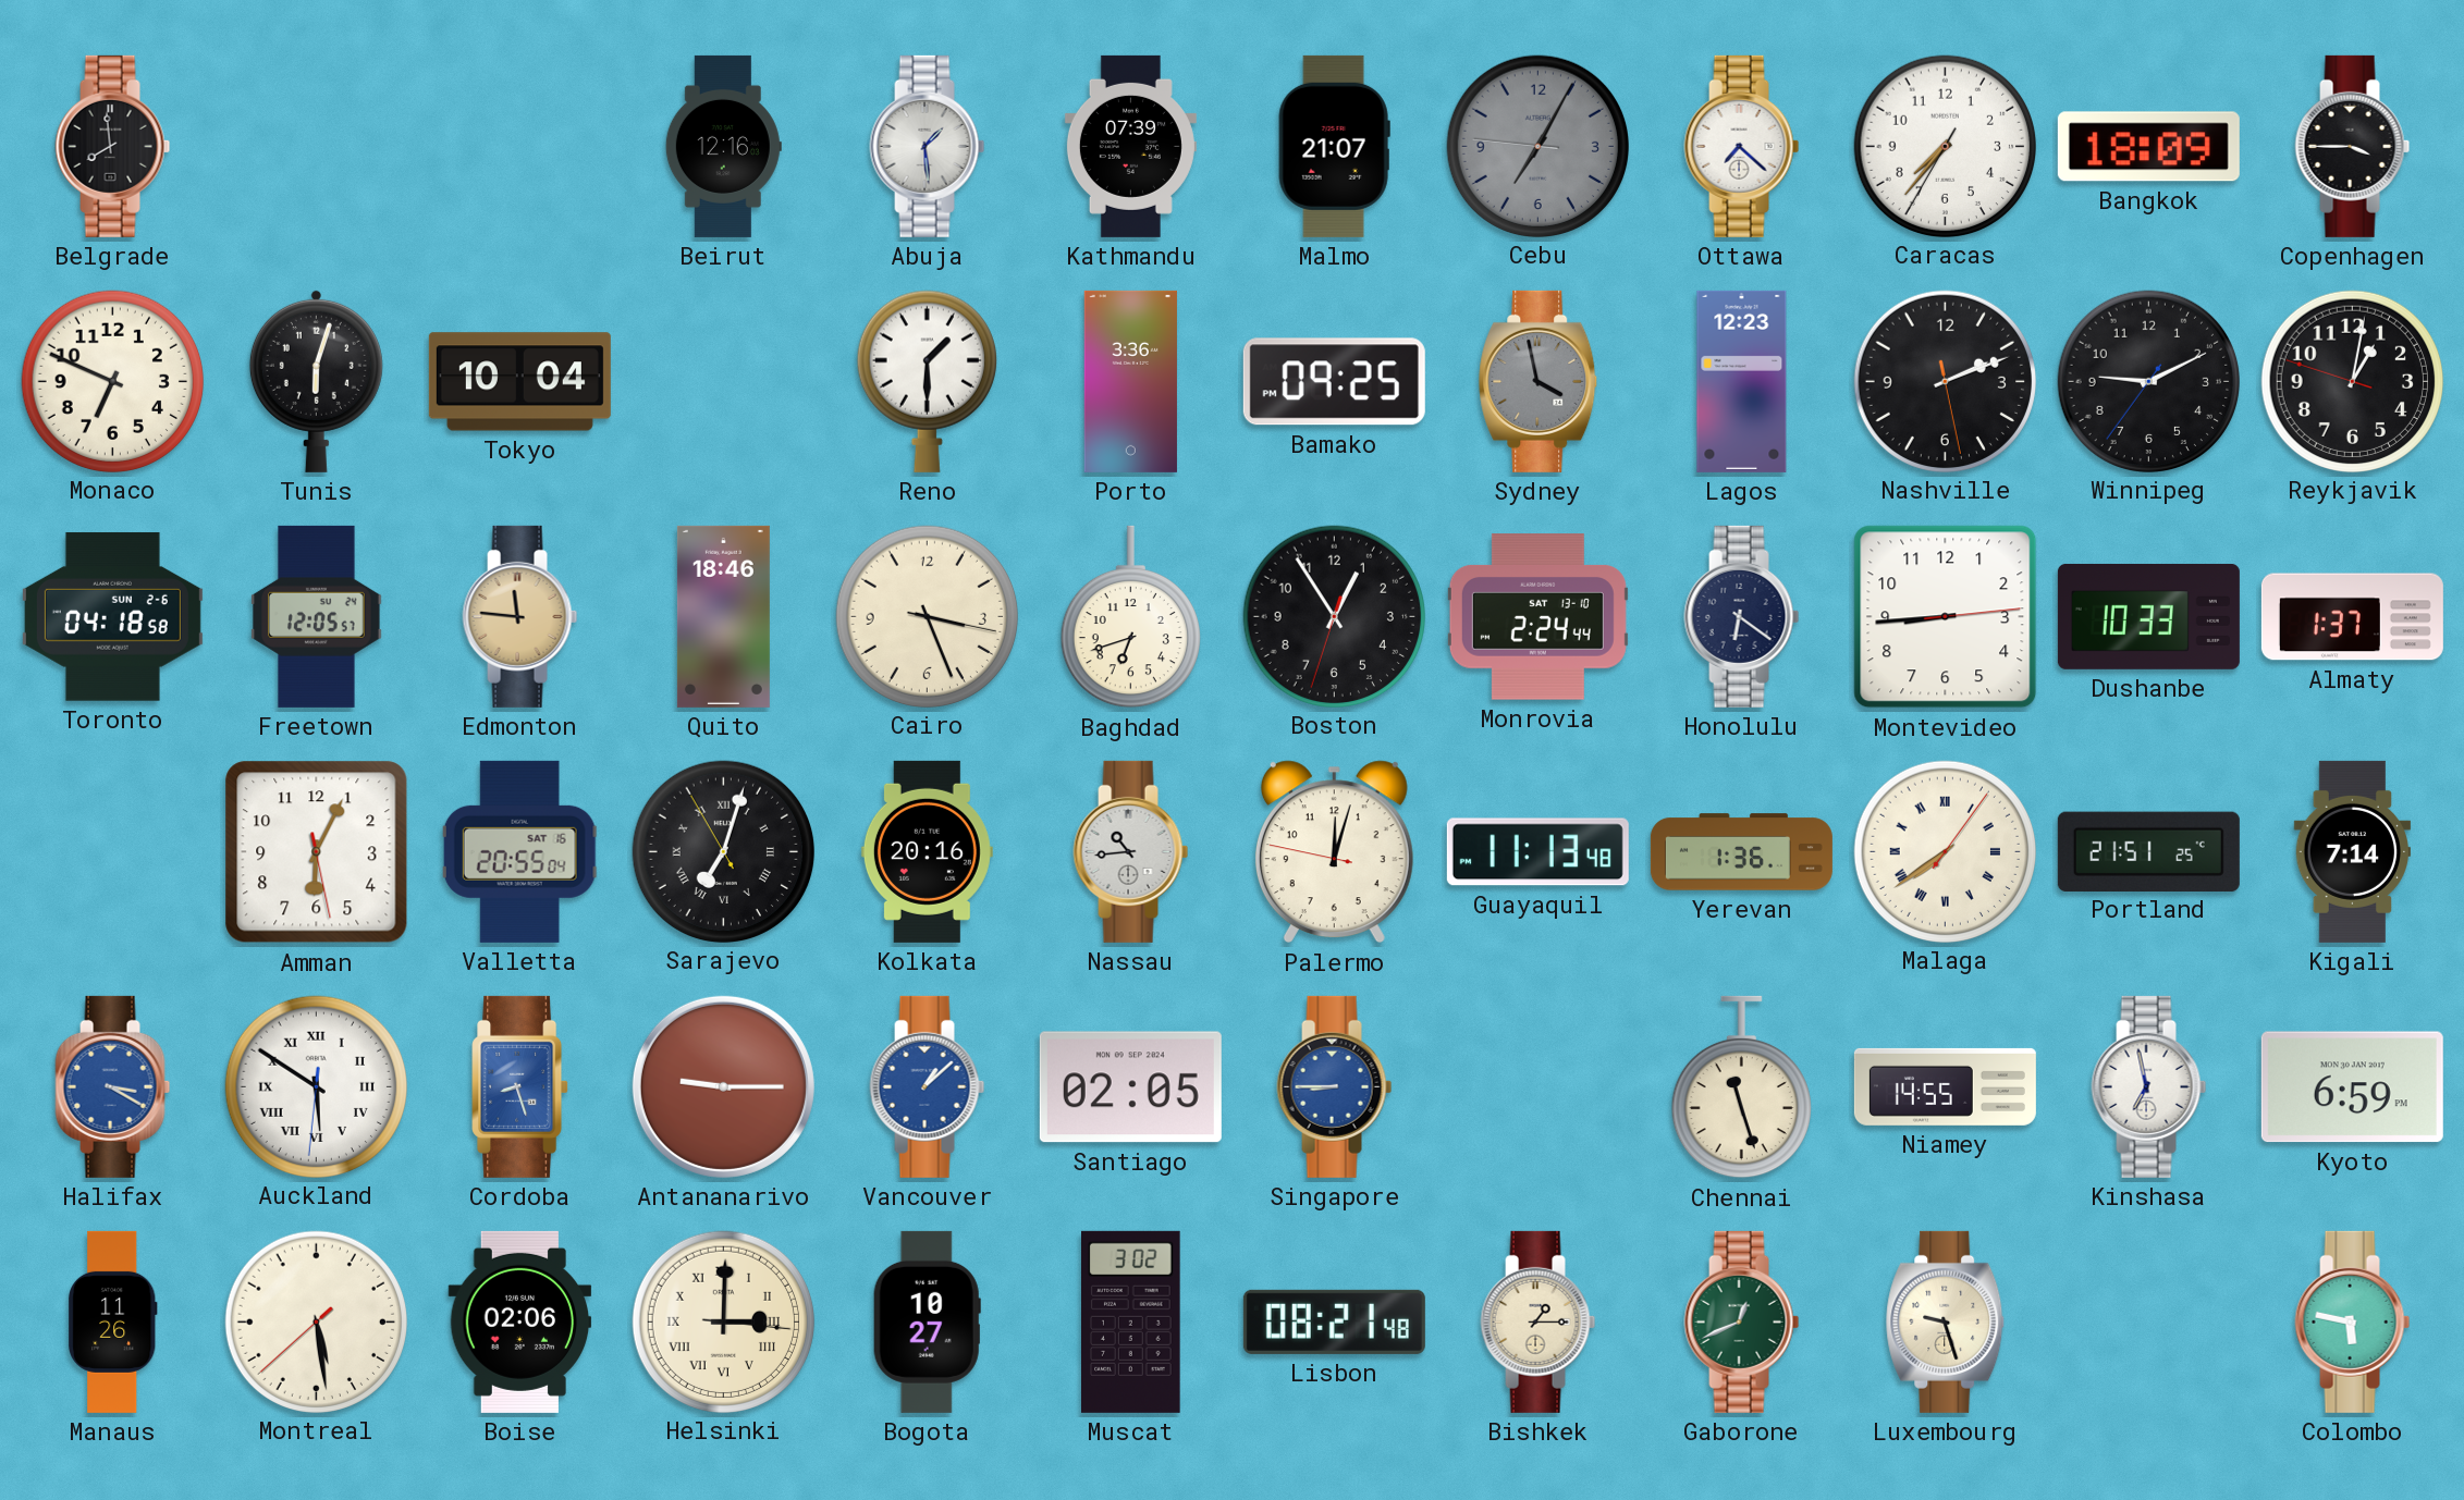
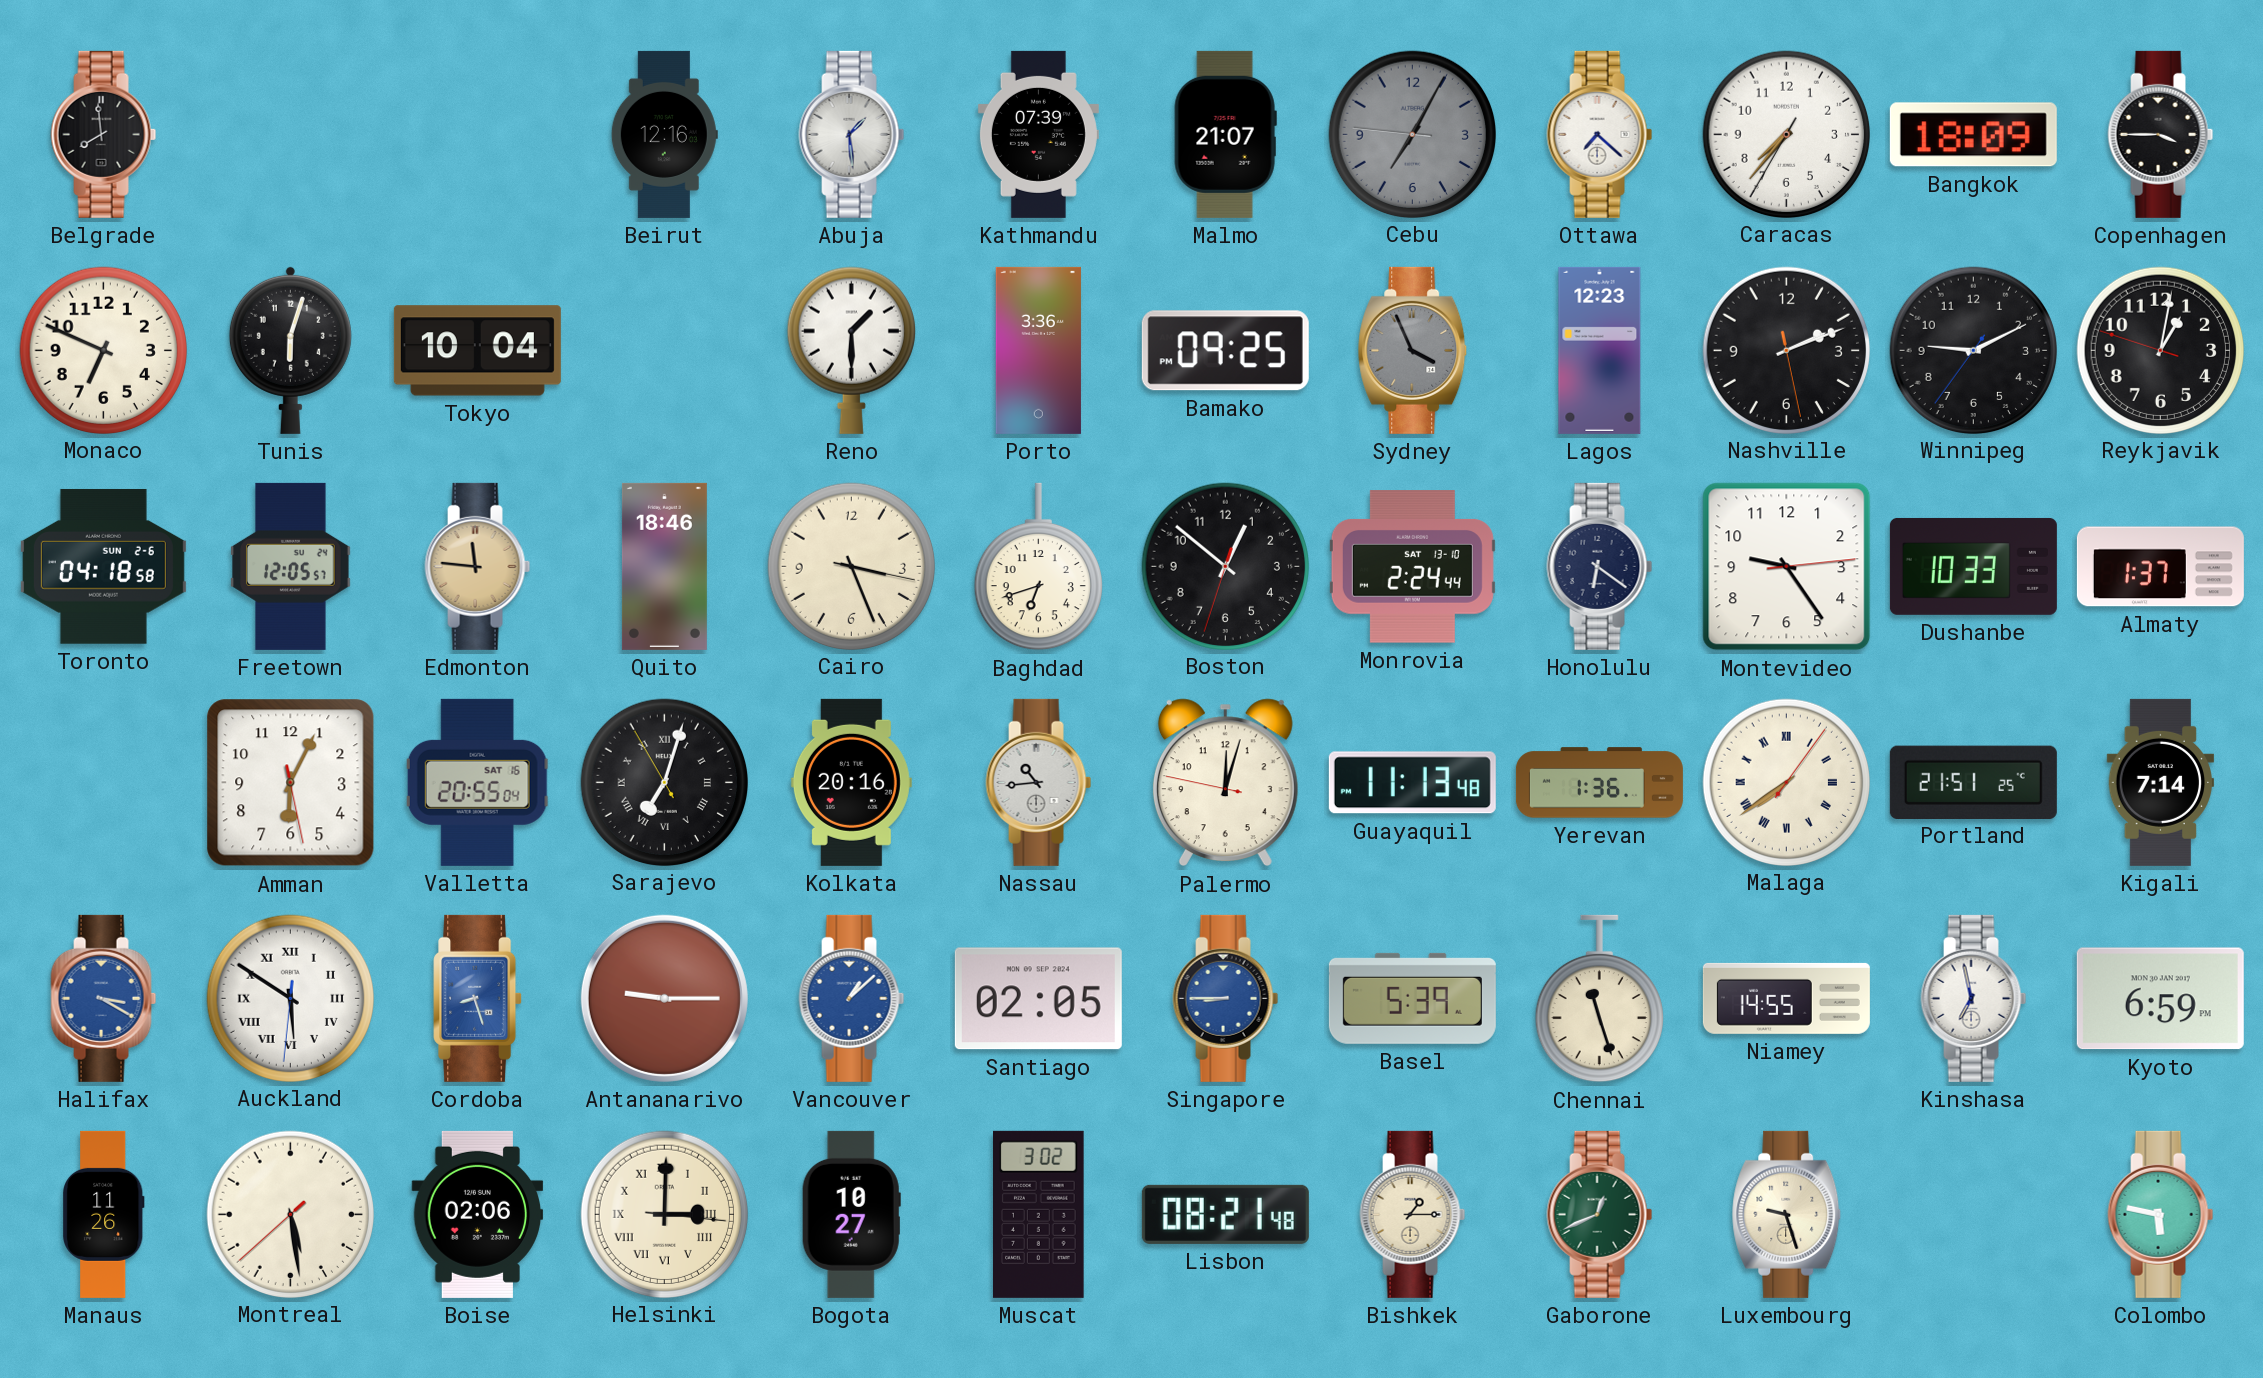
Sydney: 3:58 -> 3:56
Boston: 12:54 -> 12:51
Montevideo: 8:44 -> 9:24
Basel: none -> 5:39
